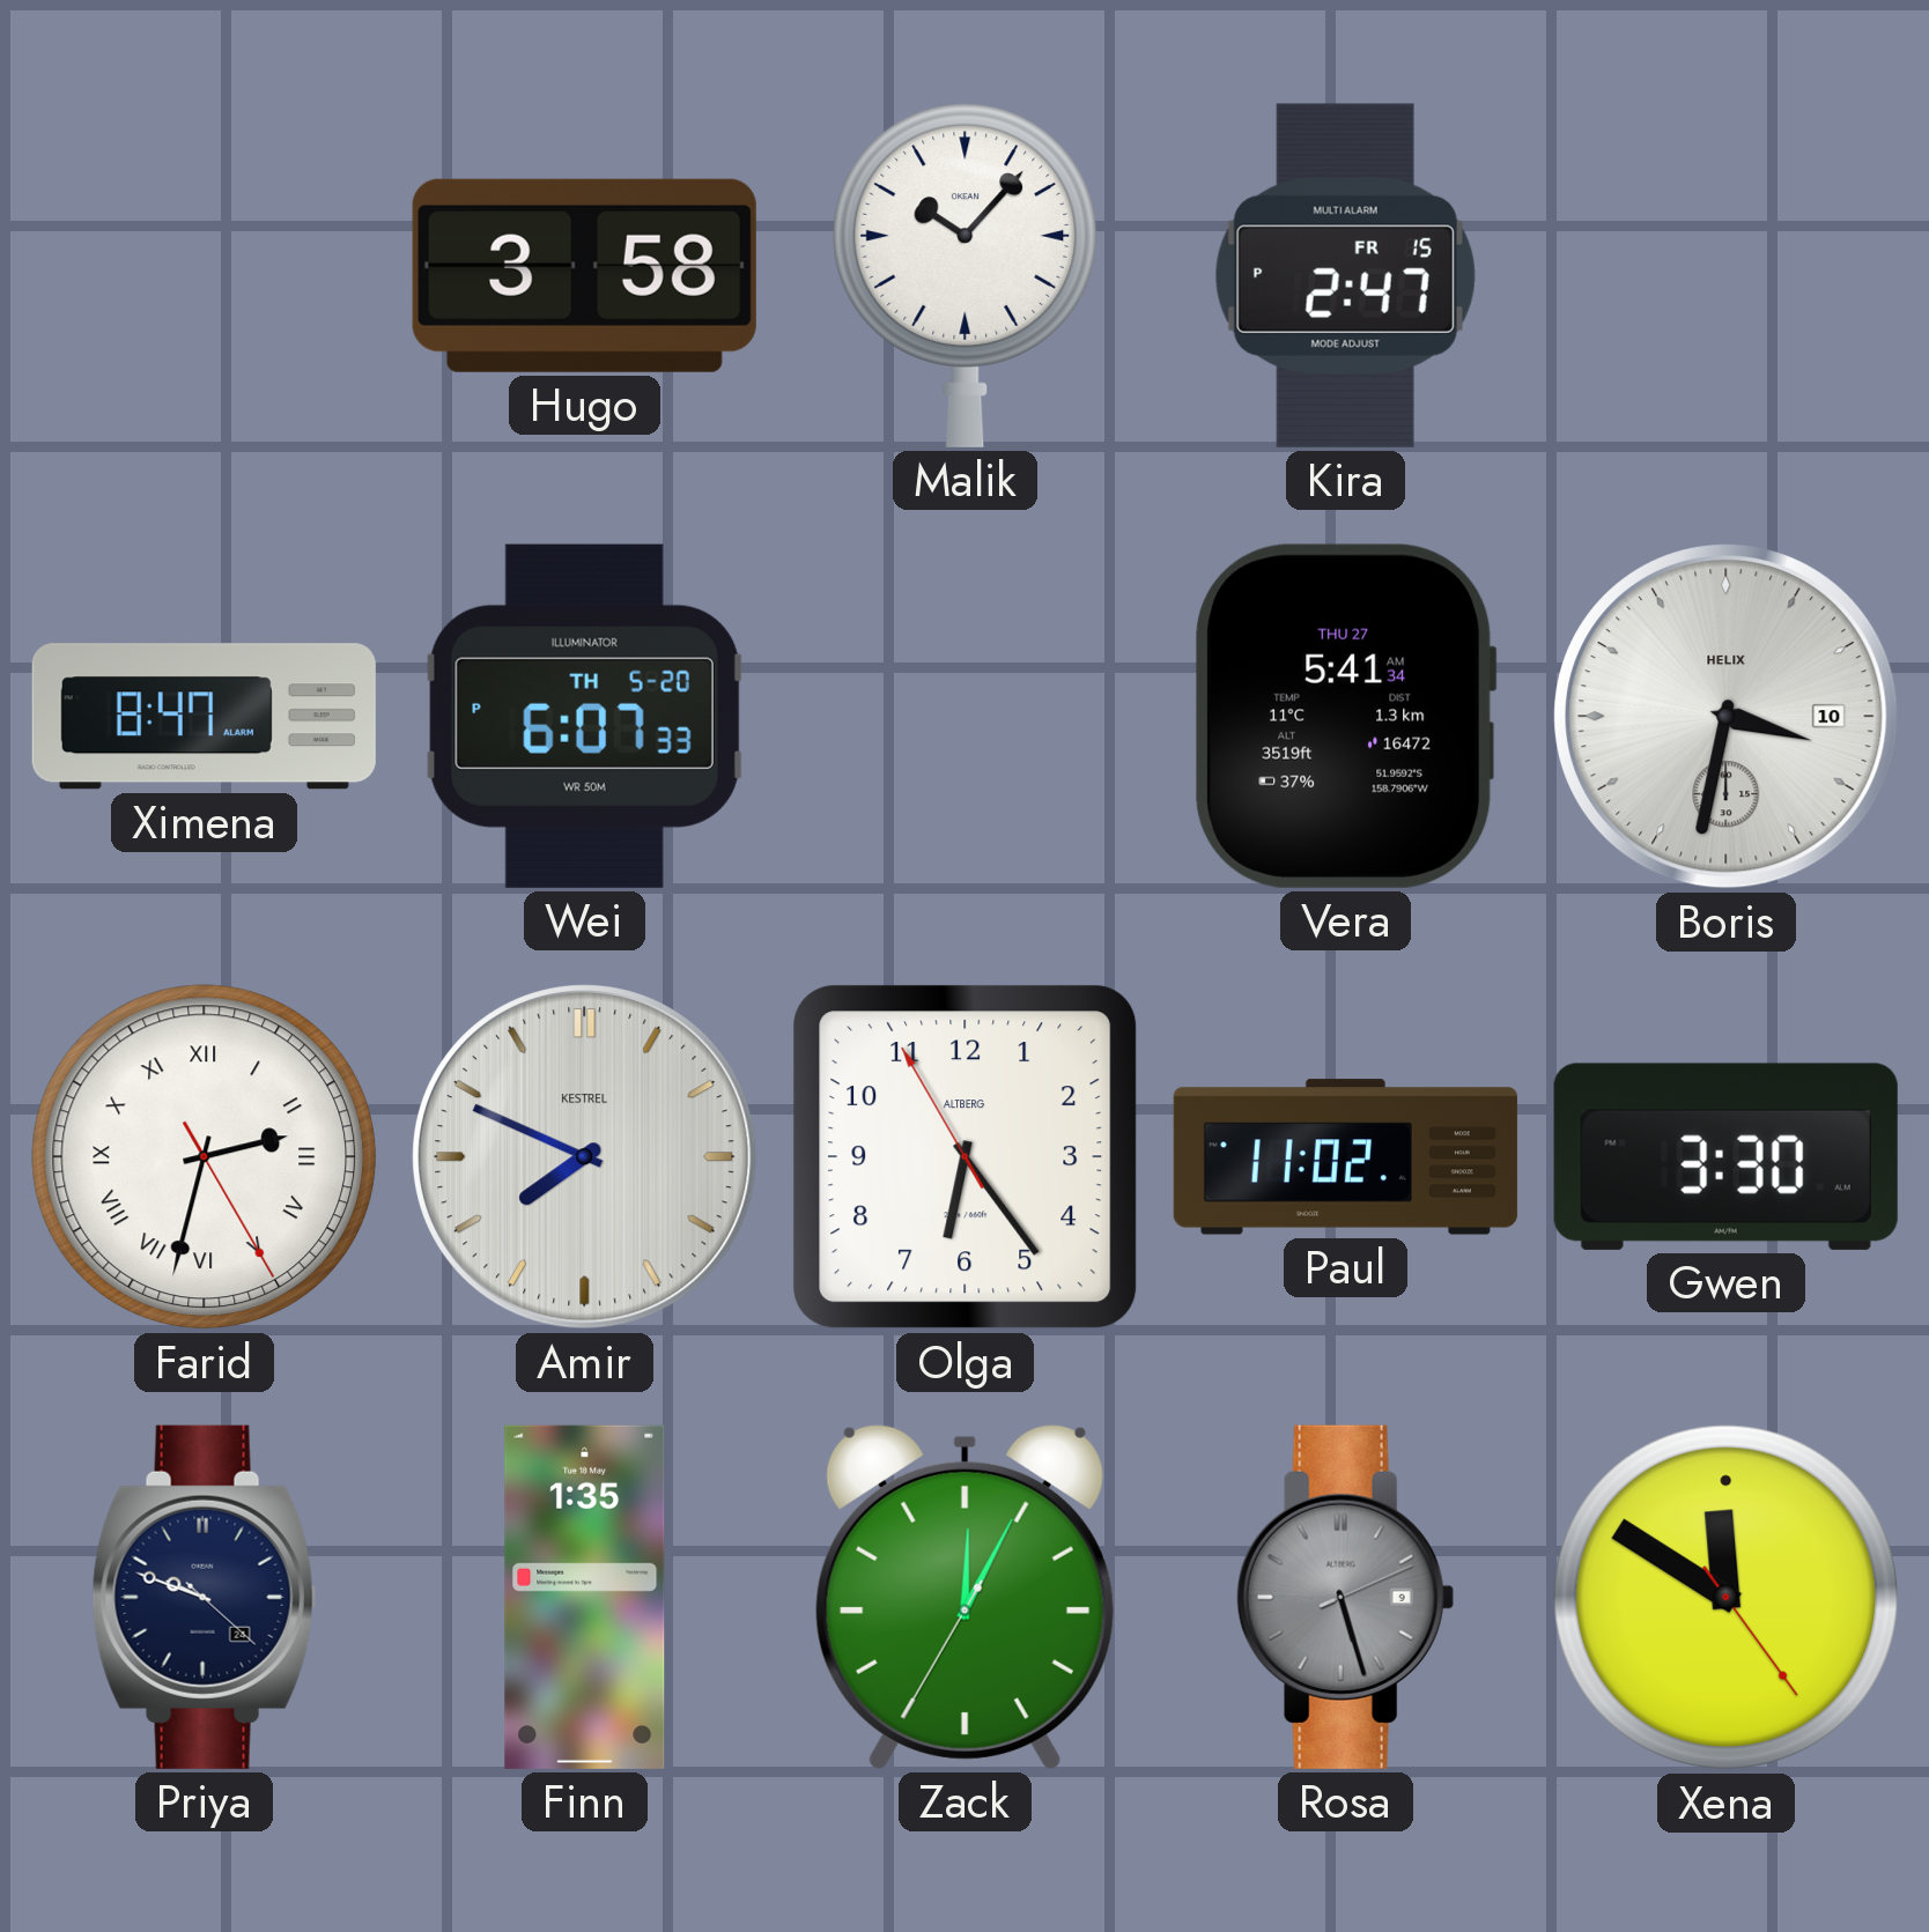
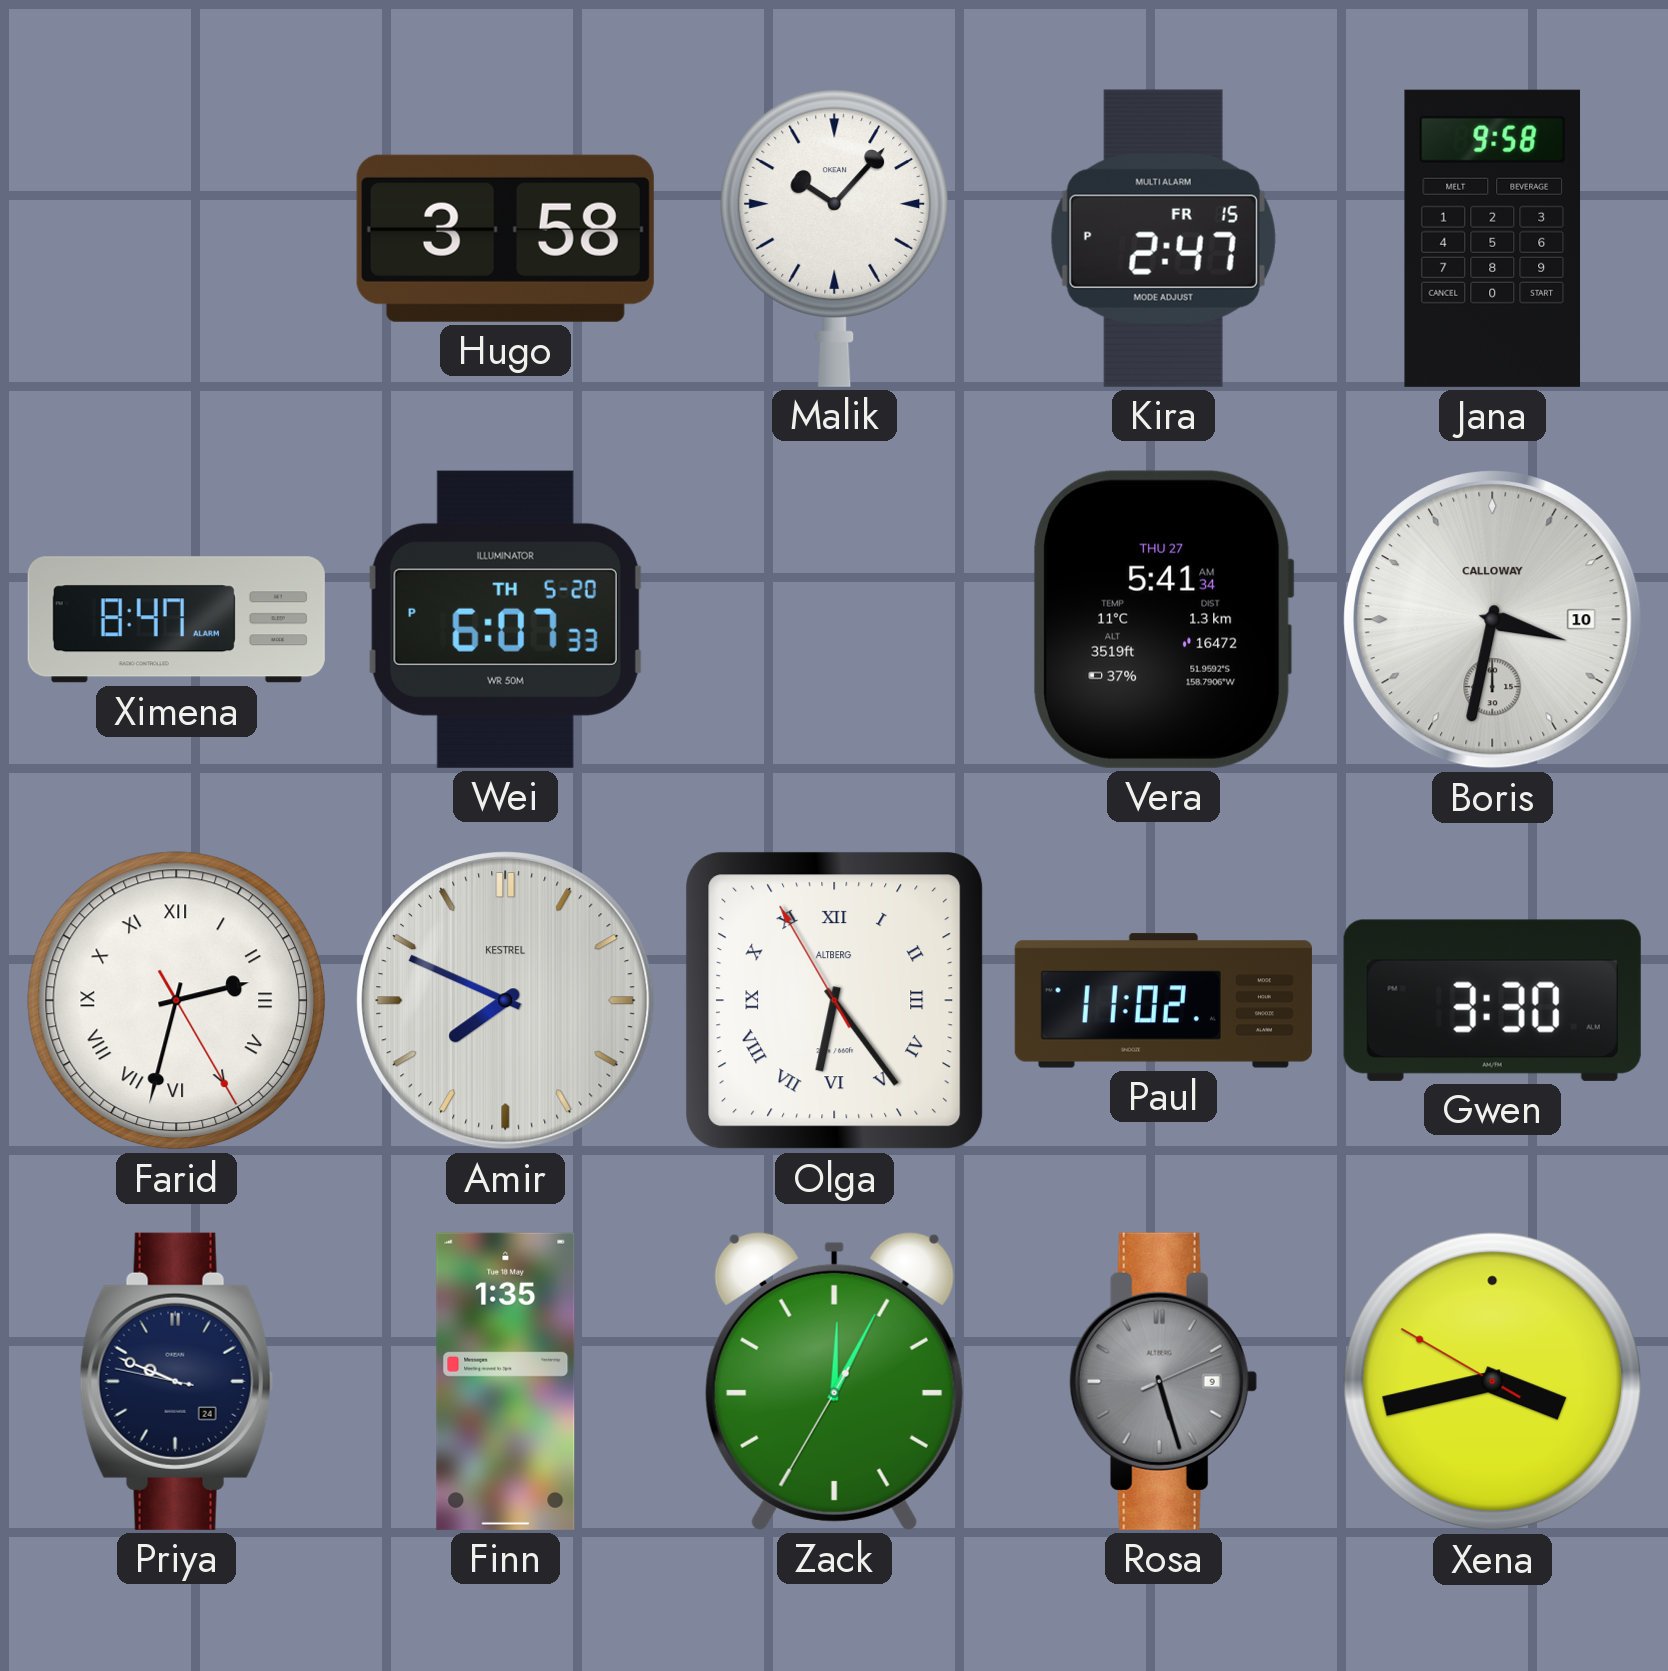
Jana: none -> 9:58
Boris brand: HELIX -> CALLOWAY
Olga numerals: Arabic -> Roman
Priya: 9:48:22 -> 9:48:47
Xena: 11:50 -> 3:42
